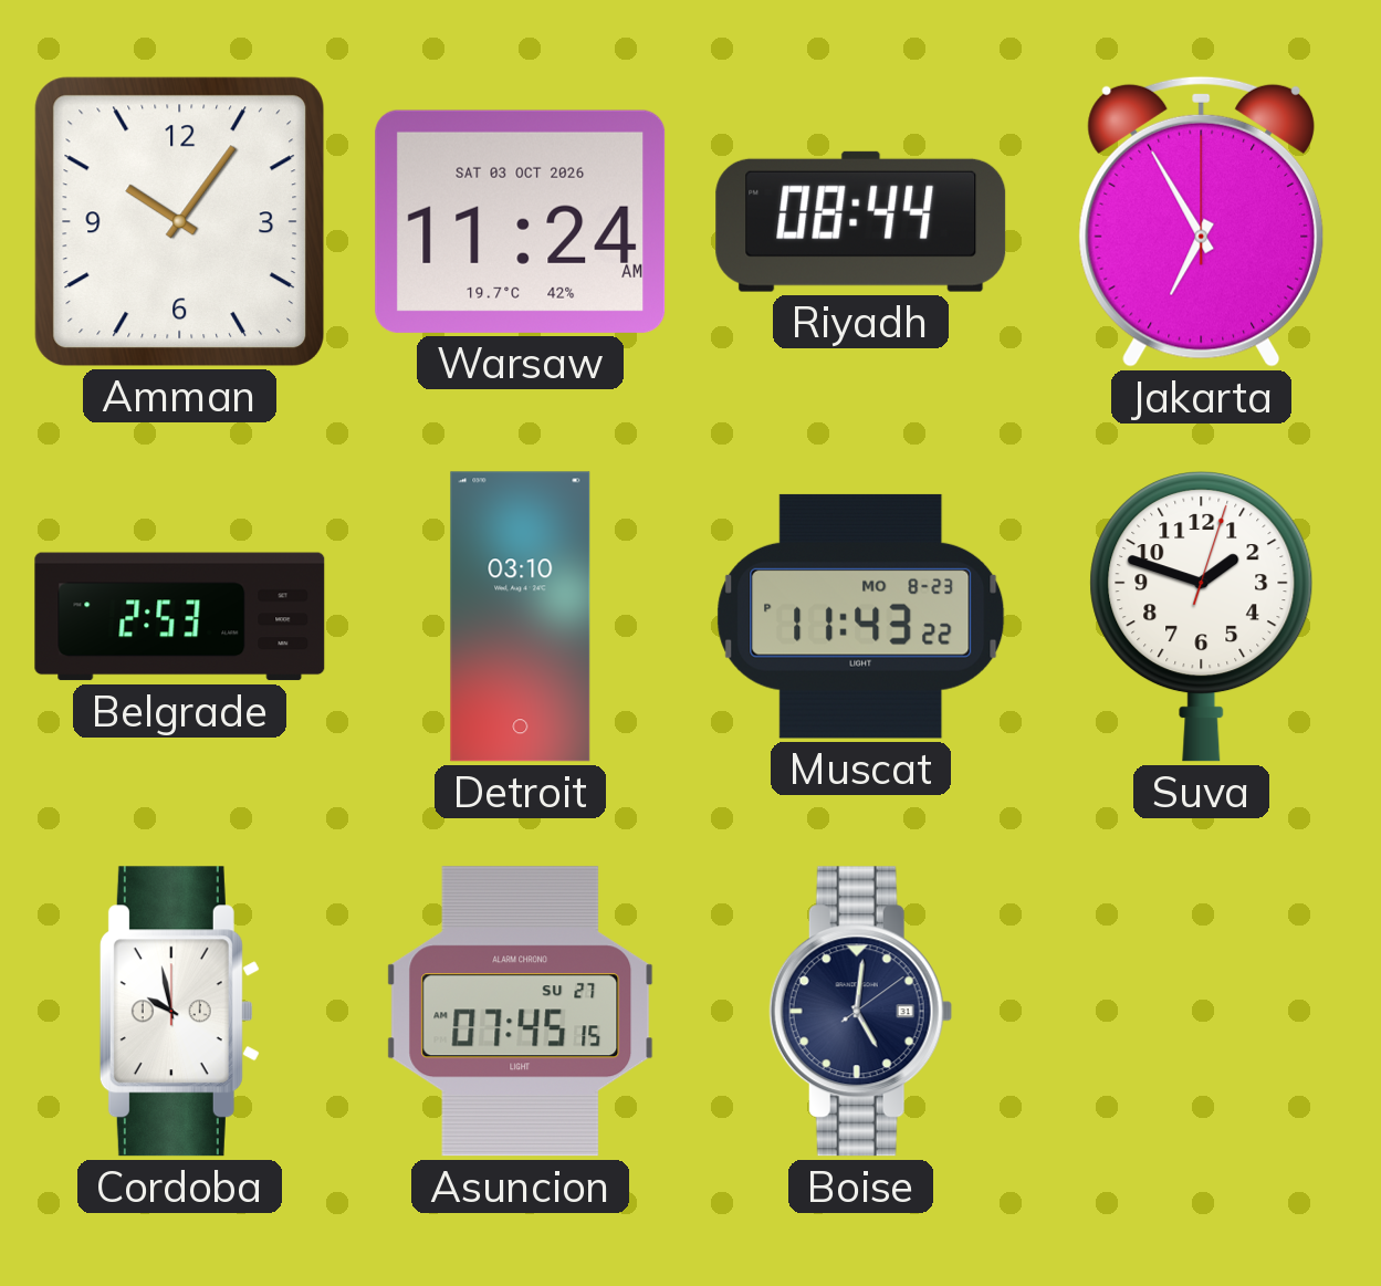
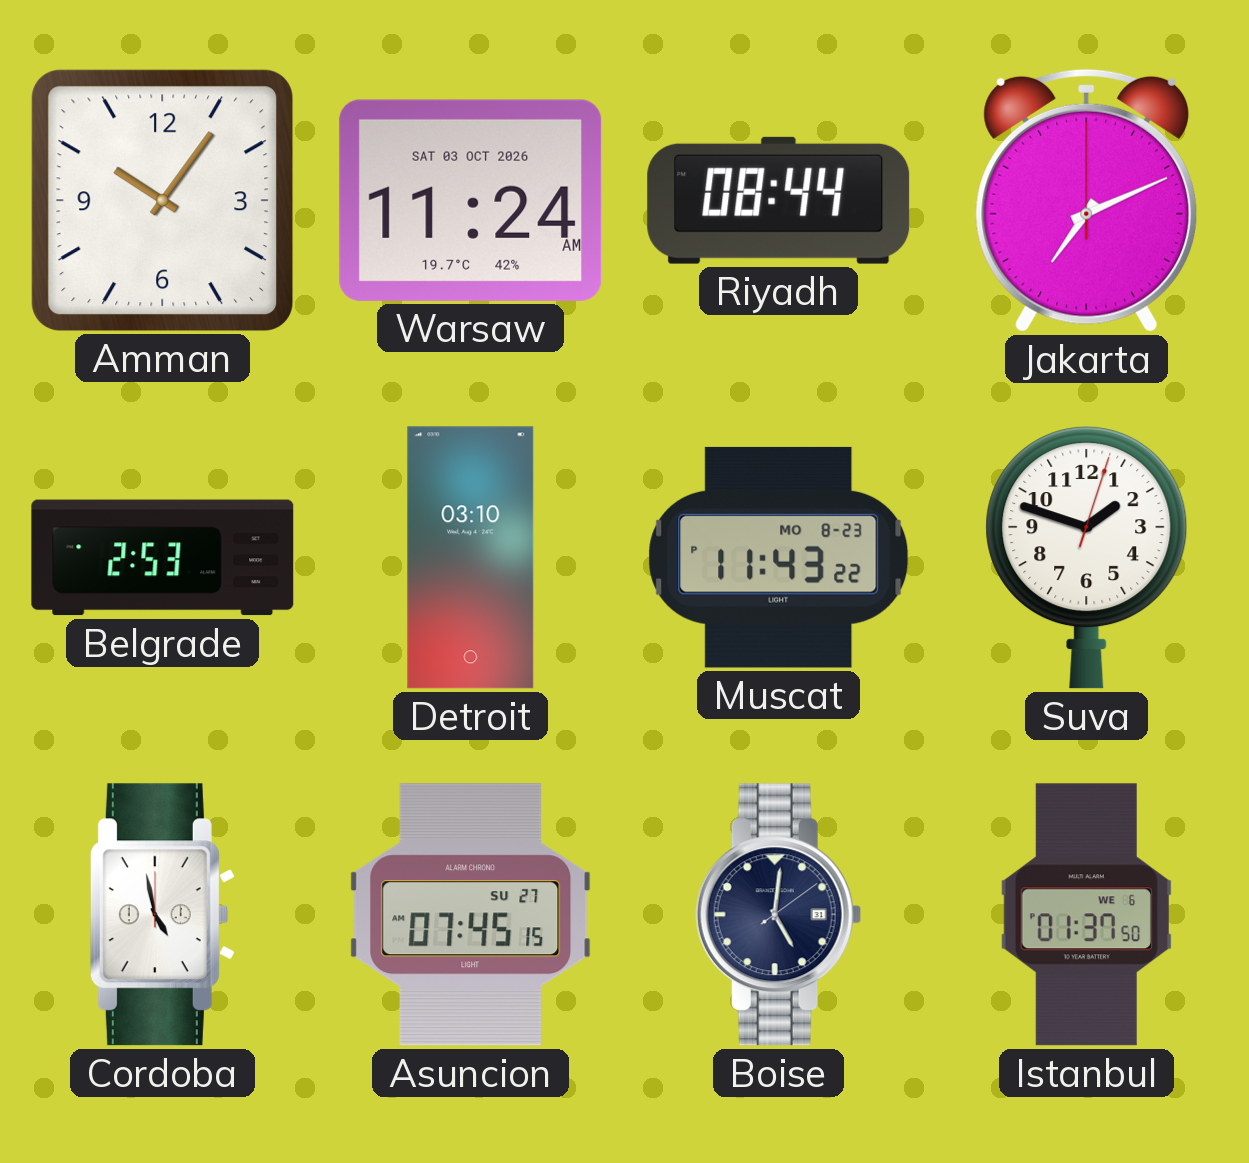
Jakarta: 6:55 -> 7:11
Cordoba: 9:58 -> 4:58
Istanbul: none -> 01:37
